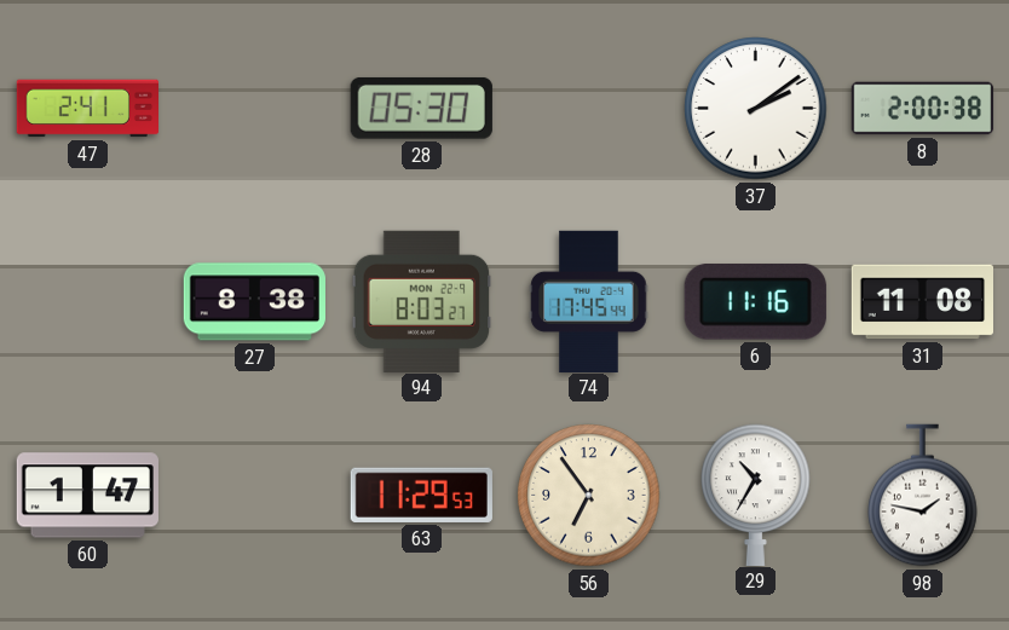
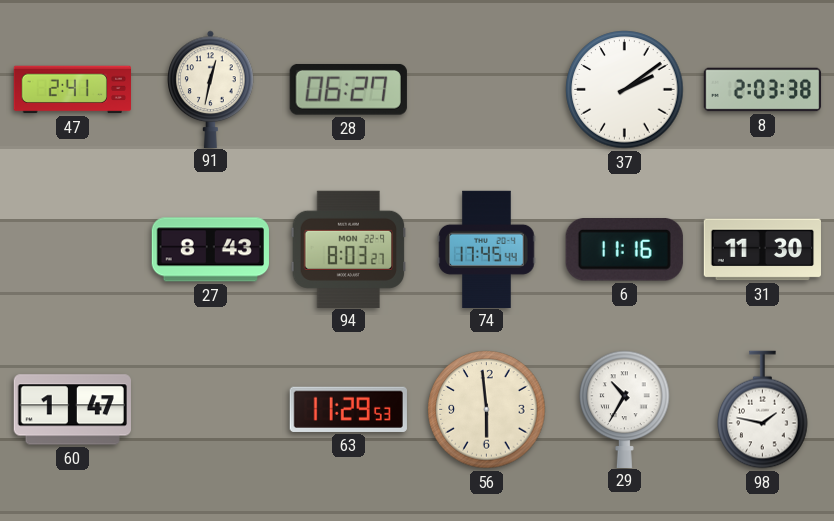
91: none -> 12:32
28: 05:30 -> 06:27
8: 2:00 -> 2:03
27: 8:38 -> 8:43
31: 11:08 -> 11:30
56: 6:54 -> 5:59
